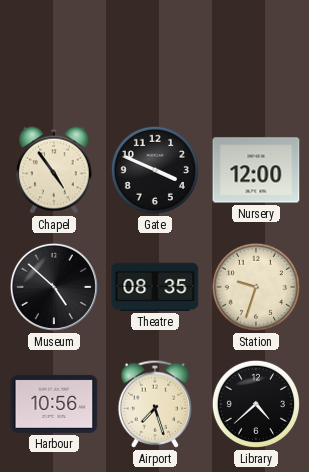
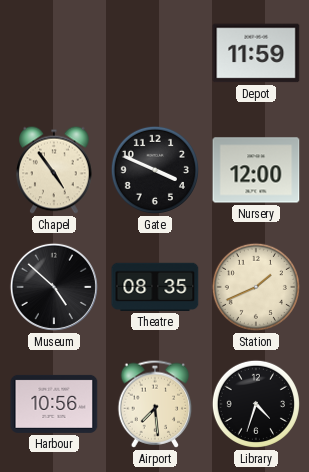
Depot: none -> 11:59
Station: 9:33 -> 1:41
Airport: 7:27 -> 7:29
Library: 4:38 -> 4:33
